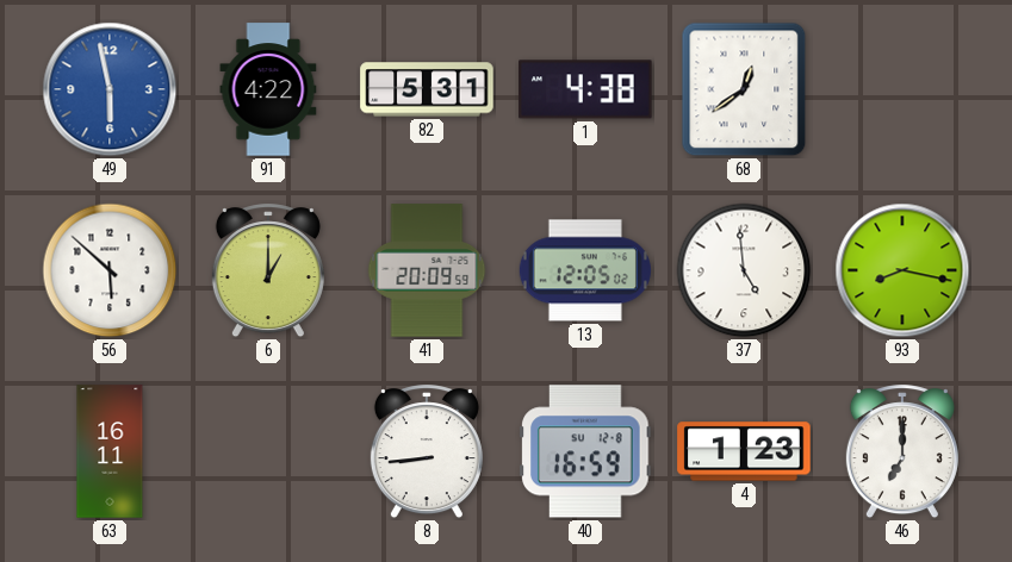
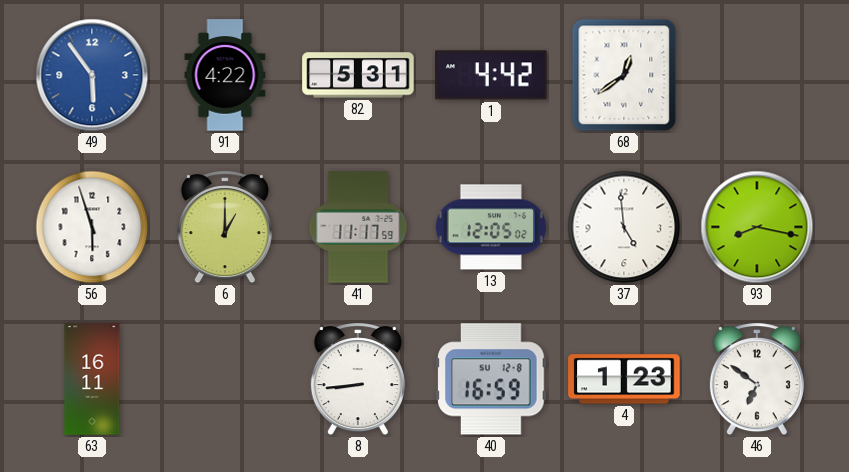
49: 5:58 -> 5:54
1: 4:38 -> 4:42
56: 5:52 -> 5:57
41: 20:09 -> 11:17
46: 7:00 -> 6:51
